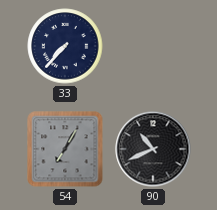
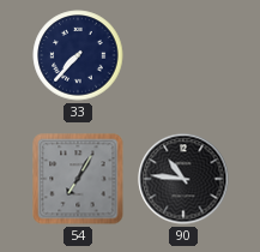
90: 10:41 -> 10:46
